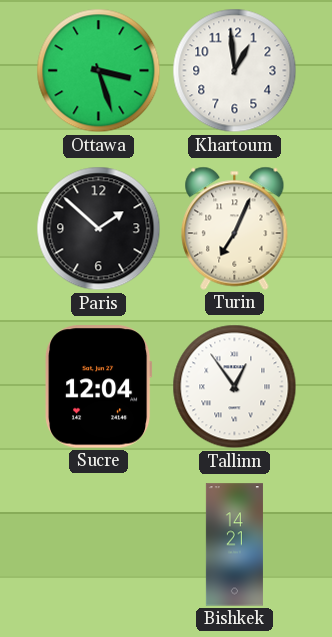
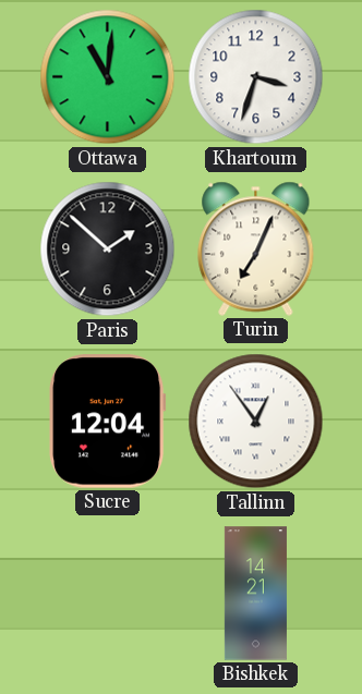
Ottawa: 3:27 -> 11:01
Khartoum: 12:59 -> 3:33
